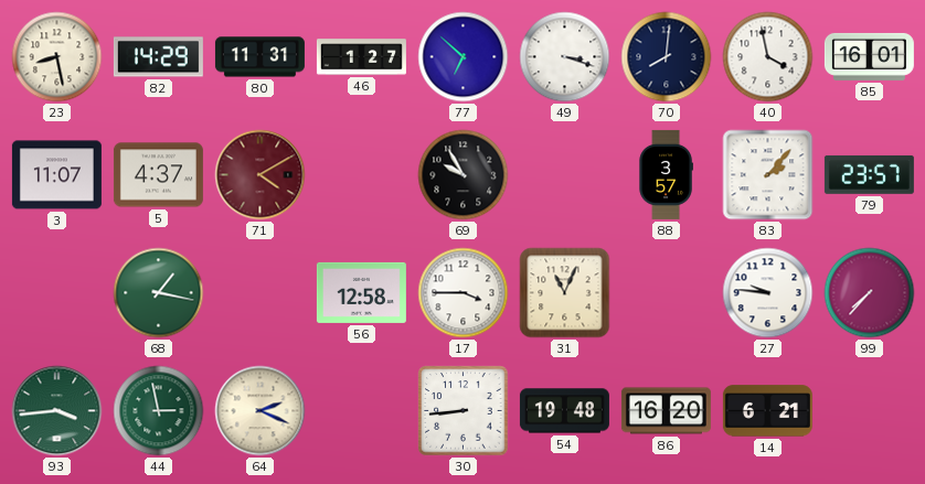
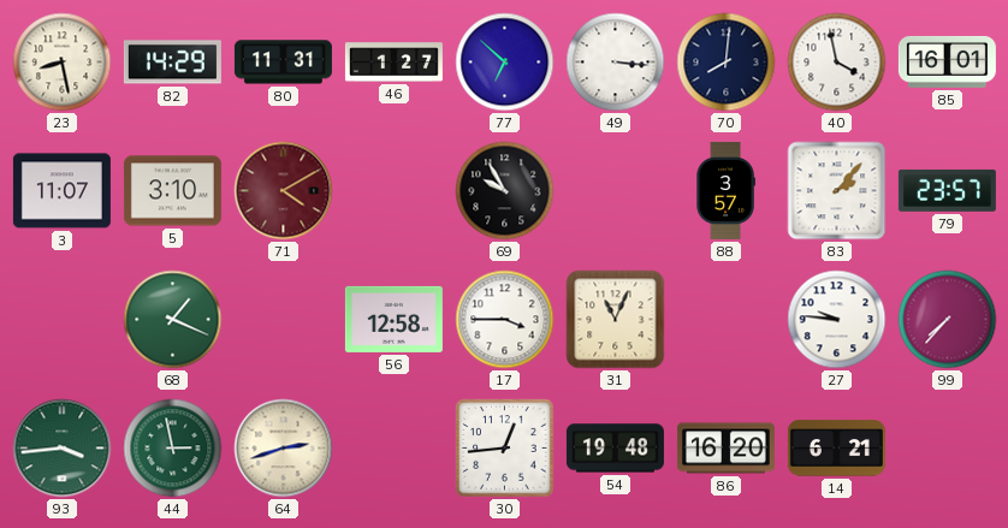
49: 3:18 -> 3:16
5: 4:37 -> 3:10
68: 1:17 -> 1:19
64: 2:19 -> 2:42
30: 8:44 -> 12:44
